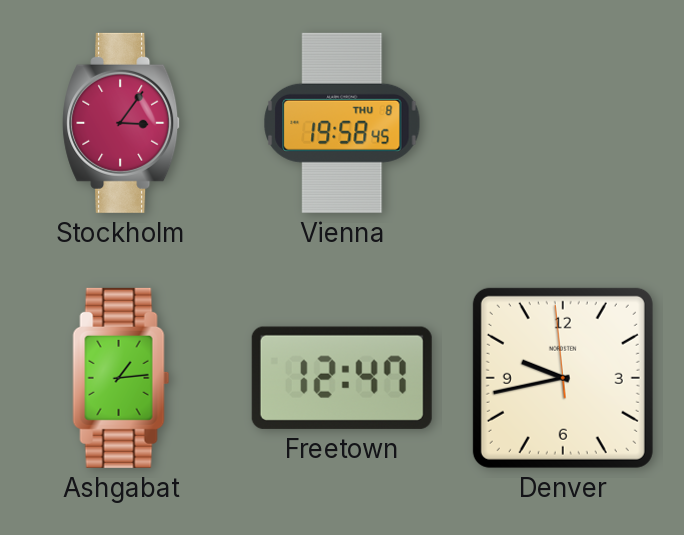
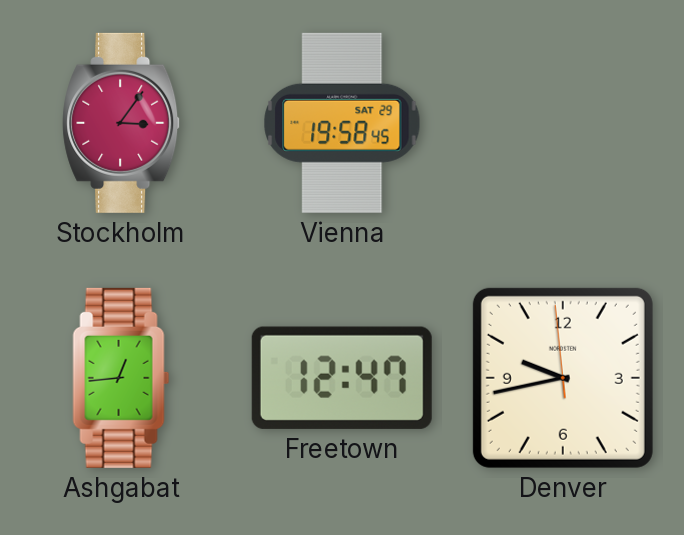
Vienna date: THU 8 -> SAT 29
Ashgabat: 1:14 -> 12:44
